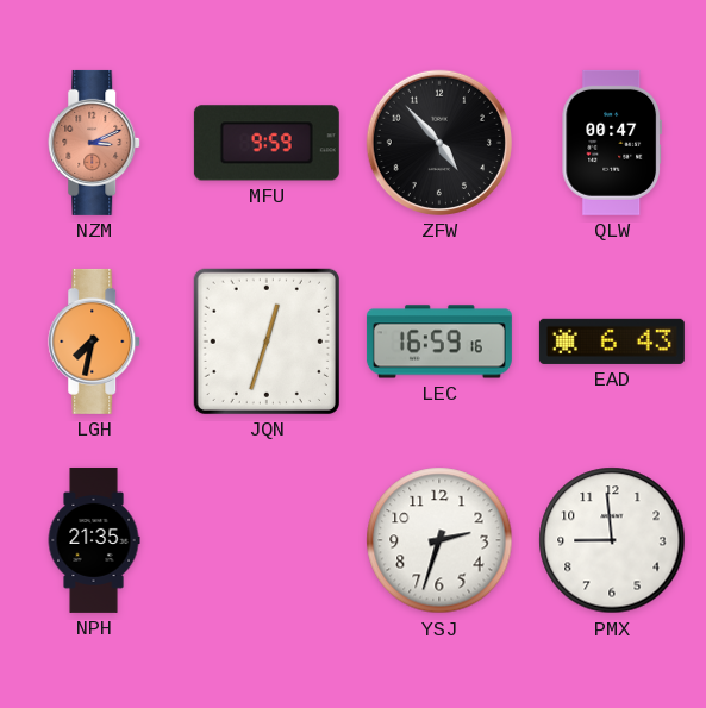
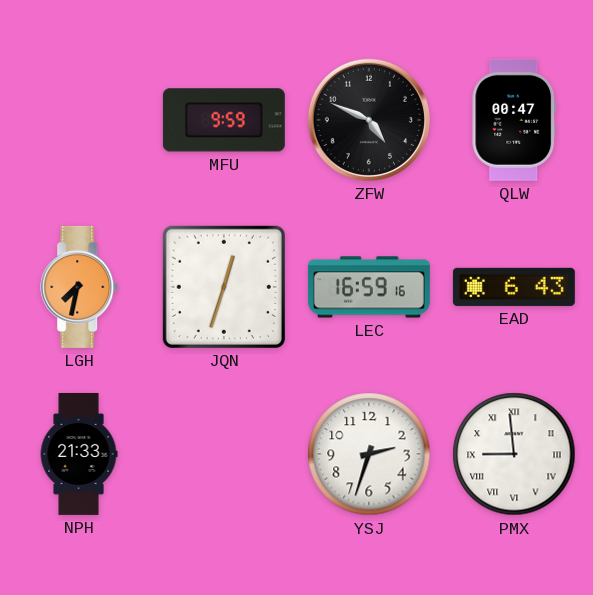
NZM: 3:11 -> none
ZFW: 4:53 -> 4:49
NPH: 21:35 -> 21:33
PMX numerals: Arabic -> Roman
